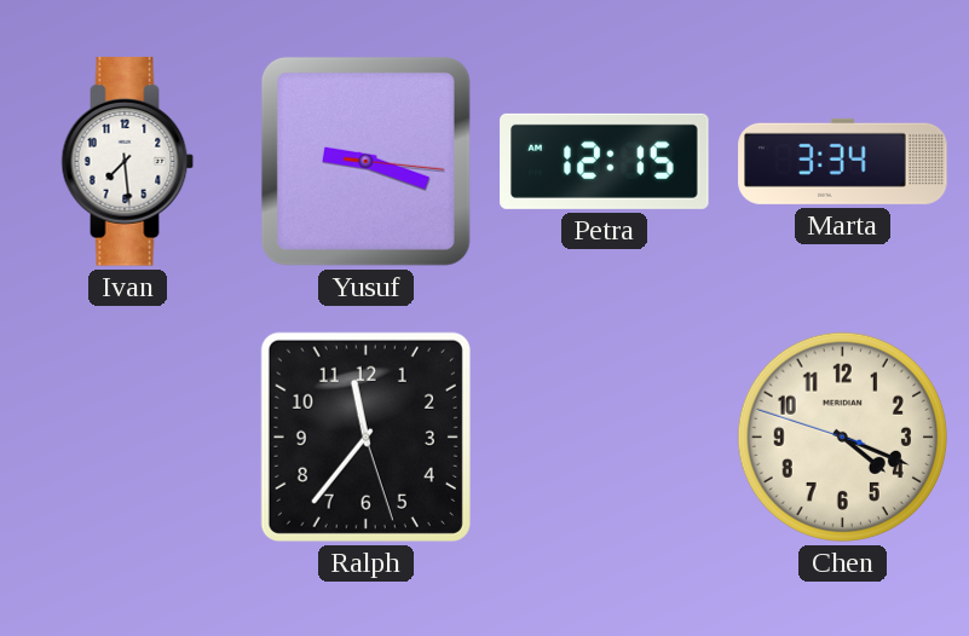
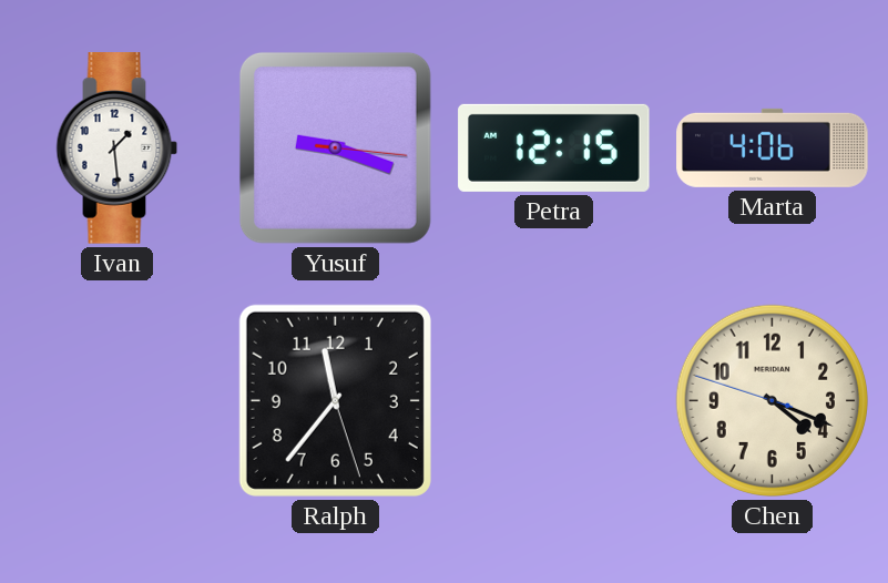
Ivan: 7:29 -> 1:29
Marta: 3:34 -> 4:06
